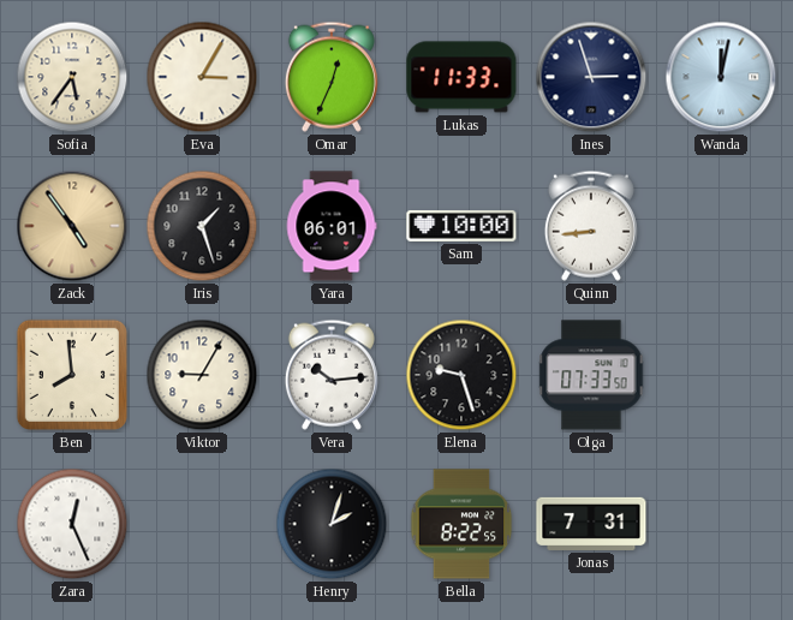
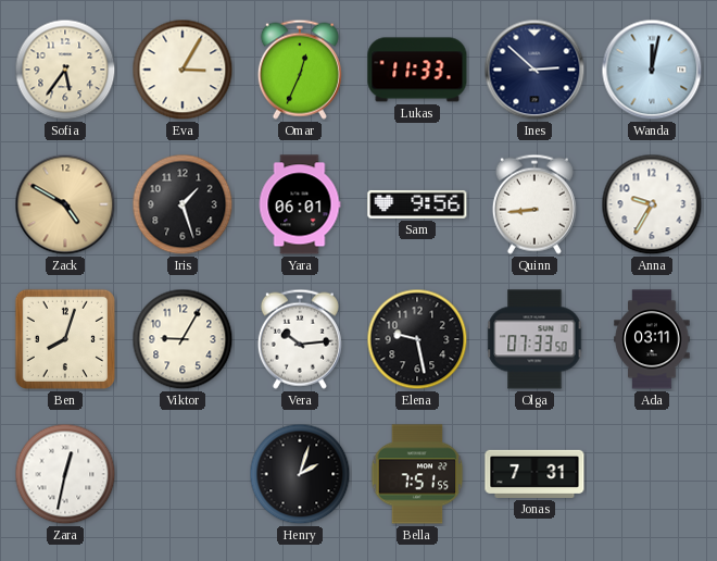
Ines: 2:57 -> 2:52
Zack: 4:54 -> 4:50
Sam: 10:00 -> 9:56
Anna: none -> 9:35
Ben: 7:59 -> 8:03
Elena: 9:27 -> 9:28
Ada: none -> 03:11
Zara: 12:26 -> 12:32
Bella: 8:22 -> 7:51
